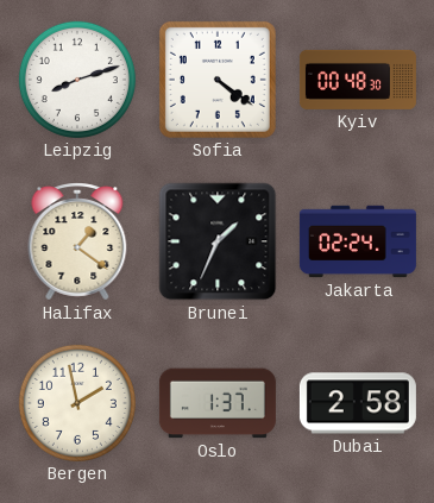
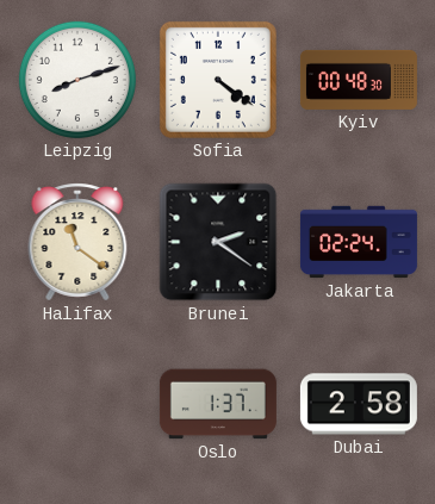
Halifax: 1:21 -> 11:21
Brunei: 1:34 -> 2:21
Bergen: 1:58 -> none
